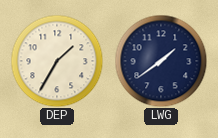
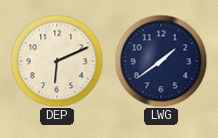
DEP: 1:35 -> 6:11
